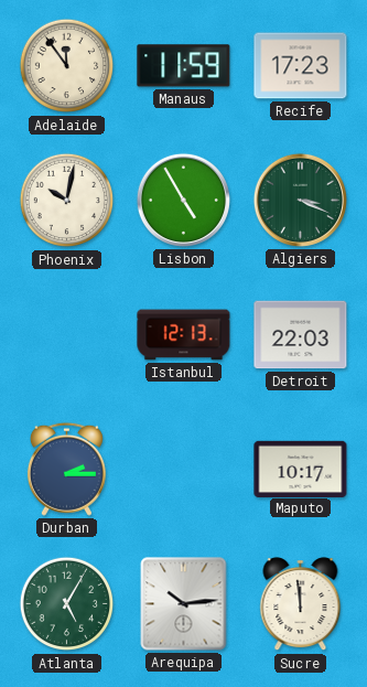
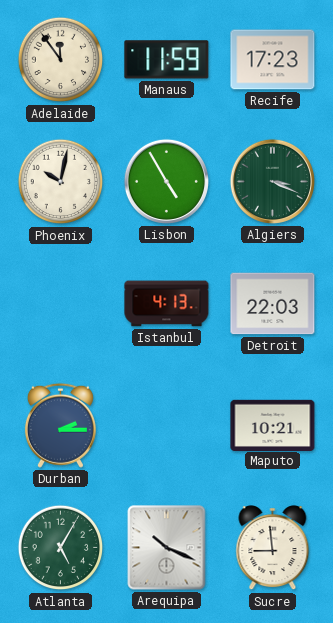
Istanbul: 12:13 -> 4:13
Maputo: 10:17 -> 10:21
Arequipa: 10:14 -> 10:19
Sucre: 11:59 -> 8:59
